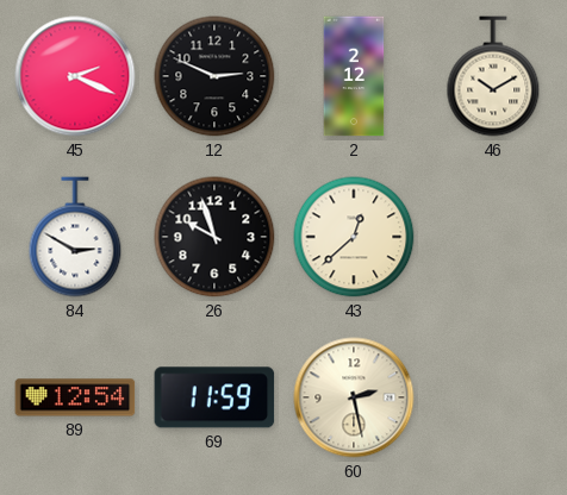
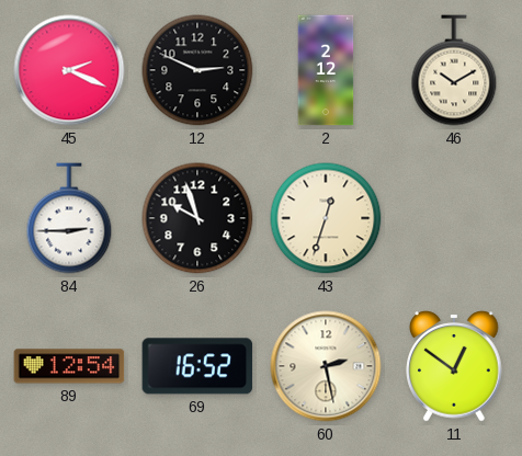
84: 2:50 -> 2:45
43: 12:38 -> 12:33
69: 11:59 -> 16:52
11: none -> 12:51
